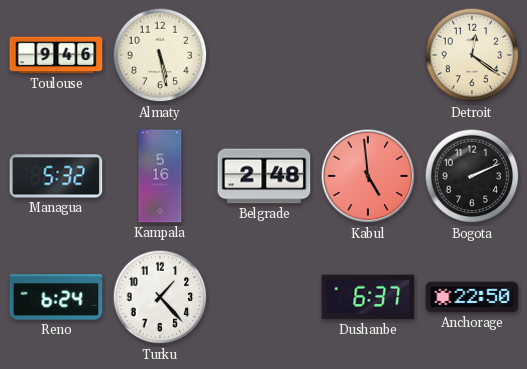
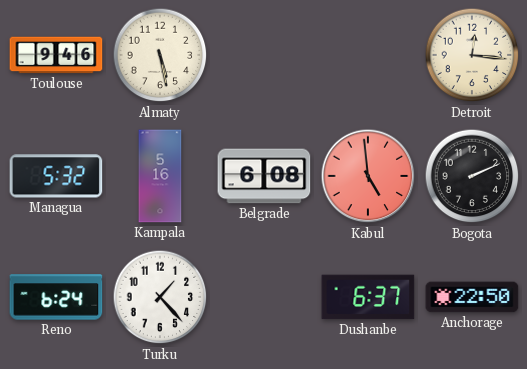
Detroit: 12:21 -> 12:16
Belgrade: 2:48 -> 6:08
